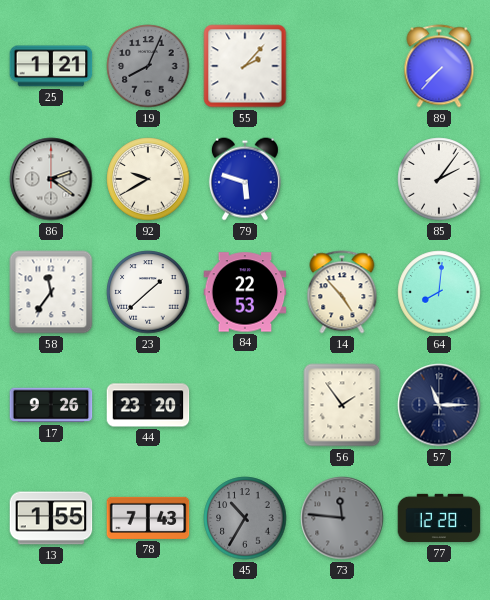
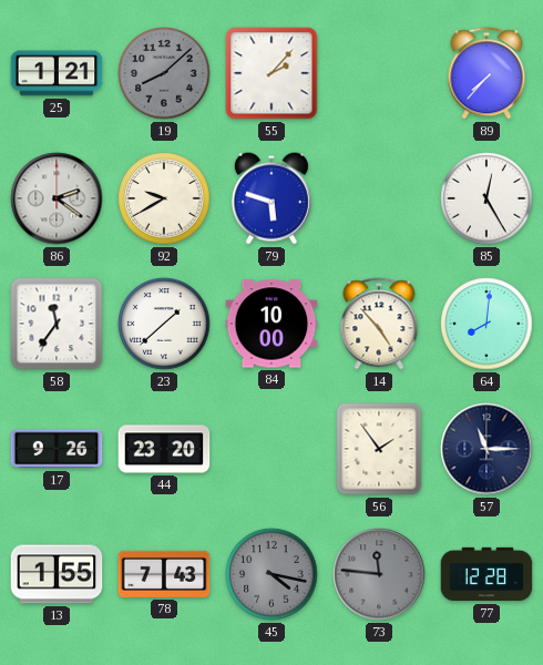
19: 8:04 -> 8:08
85: 2:06 -> 12:25
84: 22:53 -> 10:00
45: 10:35 -> 4:17
